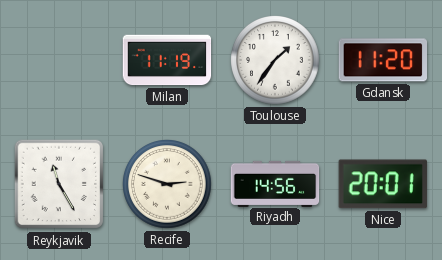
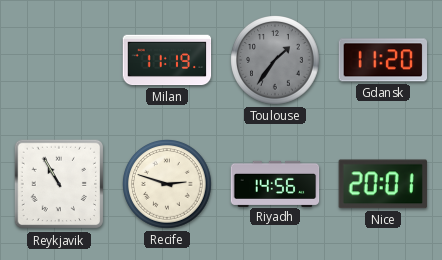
Toulouse dial: white -> grey
Reykjavik: 11:25 -> 10:55
